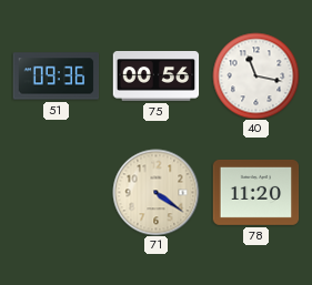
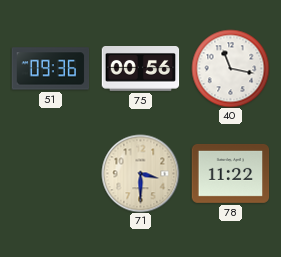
71: 4:21 -> 3:30
78: 11:20 -> 11:22
